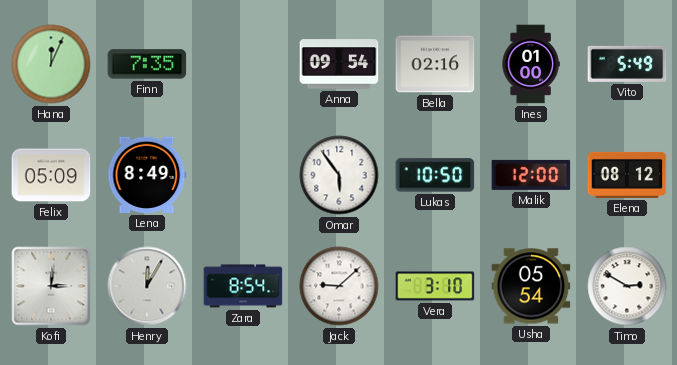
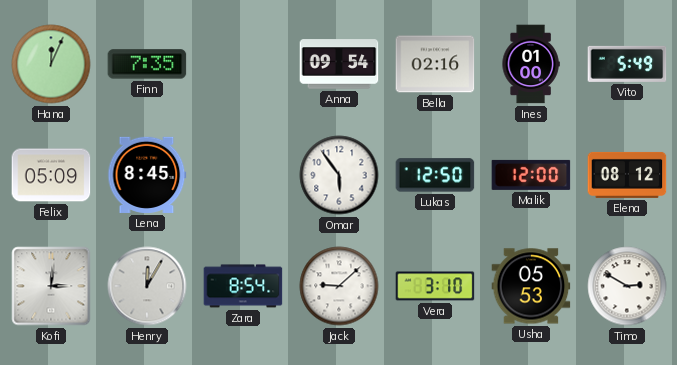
Lena: 8:49 -> 8:45
Lukas: 10:50 -> 12:50
Usha: 05:54 -> 05:53
